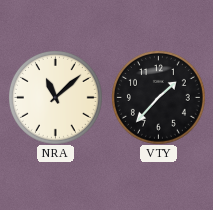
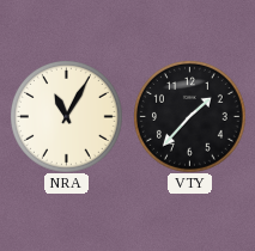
NRA: 11:08 -> 11:05
